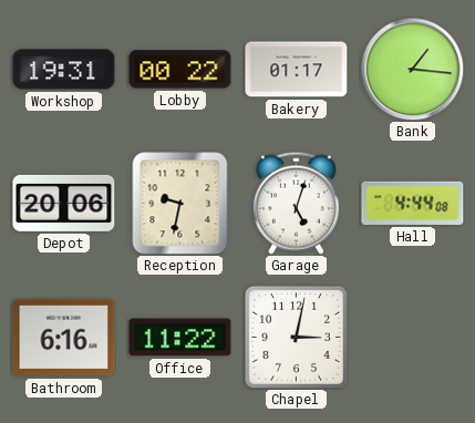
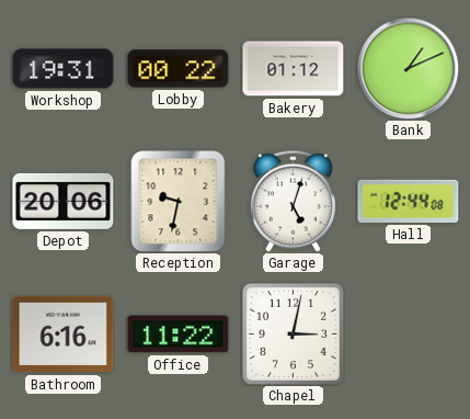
Bakery: 01:17 -> 01:12
Bank: 1:16 -> 1:11
Hall: 4:44 -> 12:44
